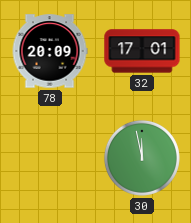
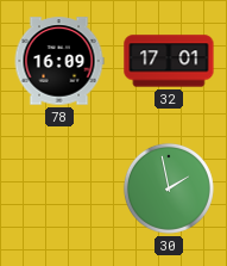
78: 20:09 -> 16:09
30: 11:58 -> 1:58
